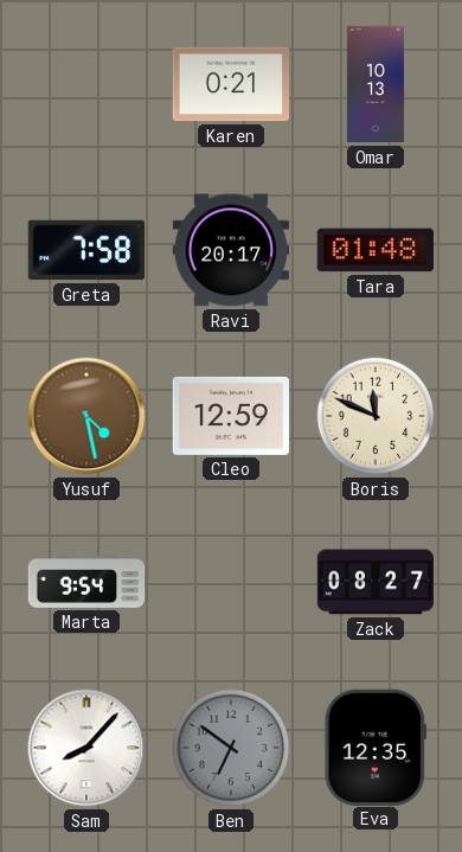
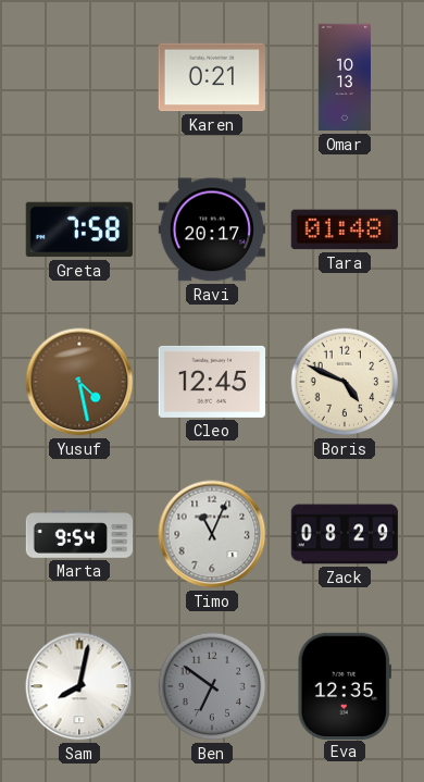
Cleo: 12:59 -> 12:45
Boris: 11:49 -> 4:49
Timo: none -> 11:04
Zack: 08:27 -> 08:29
Sam: 8:07 -> 8:02
